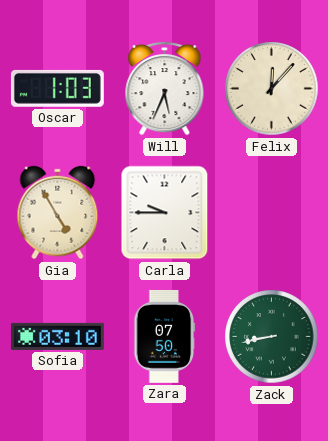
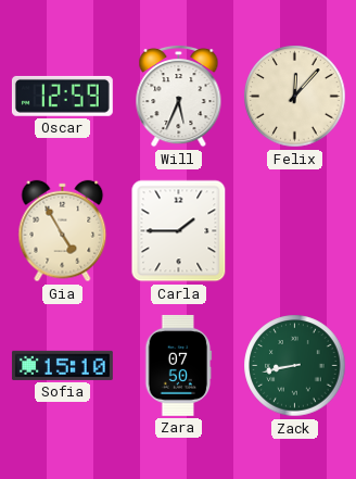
Oscar: 1:03 -> 12:59
Carla: 9:45 -> 1:45
Sofia: 03:10 -> 15:10
